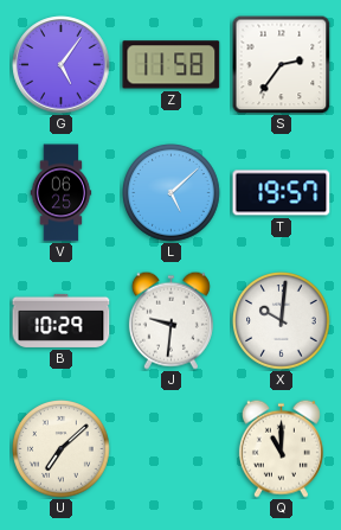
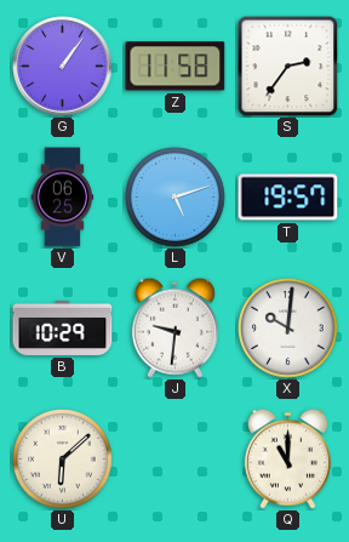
G: 5:06 -> 1:06
L: 5:08 -> 5:12
U: 7:08 -> 6:08
